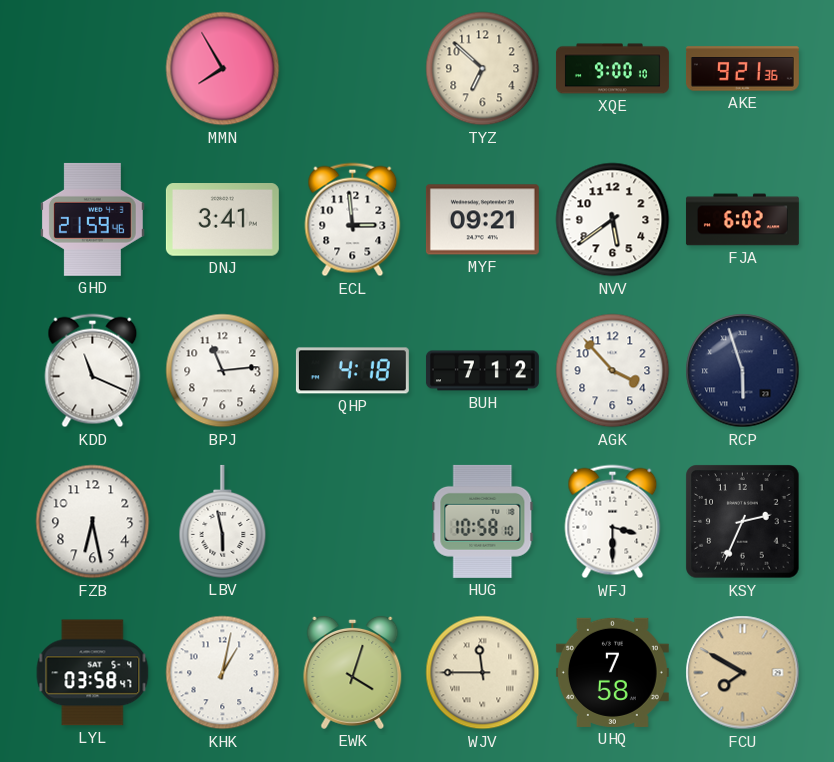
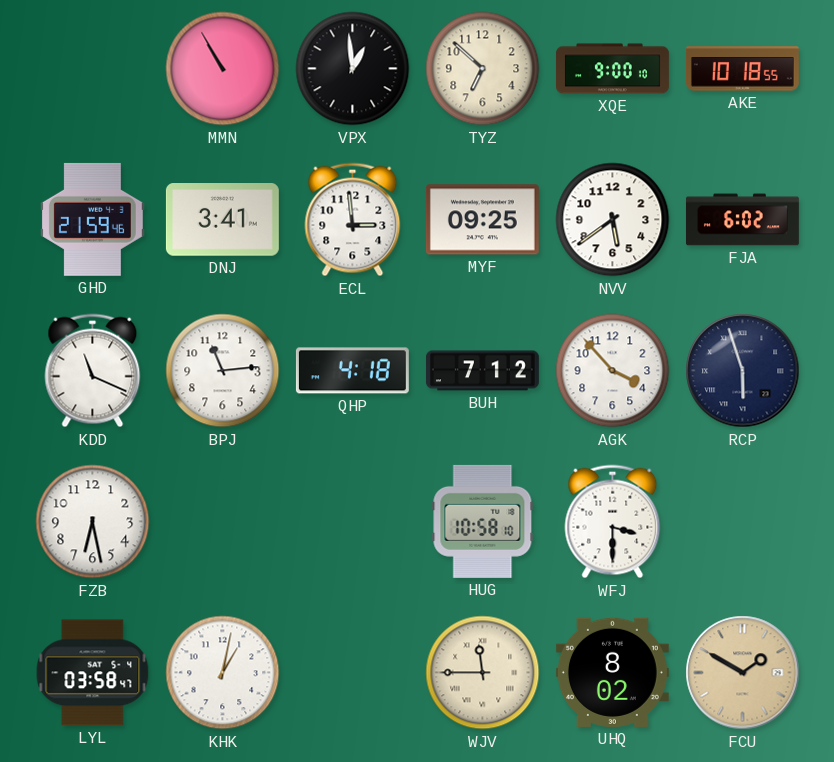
MMN: 7:55 -> 10:55
VPX: none -> 12:59
AKE: 9:21 -> 10:18
MYF: 09:21 -> 09:25
LBV: 5:58 -> none
KSY: 2:34 -> none
EWK: 4:03 -> none
UHQ: 7:58 -> 8:02
FCU: 7:50 -> 1:50
